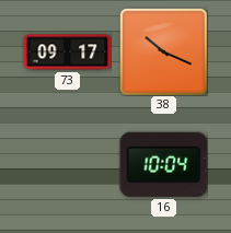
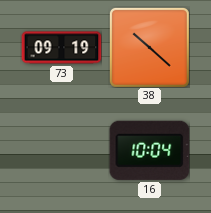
73: 09:17 -> 09:19
38: 10:19 -> 10:22
